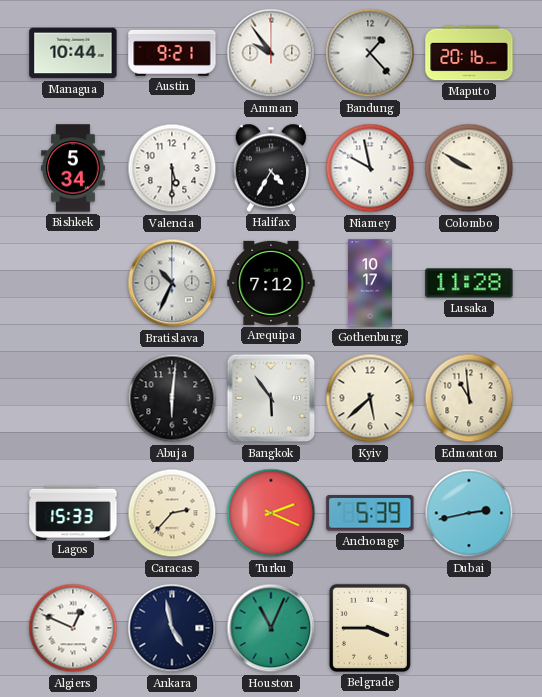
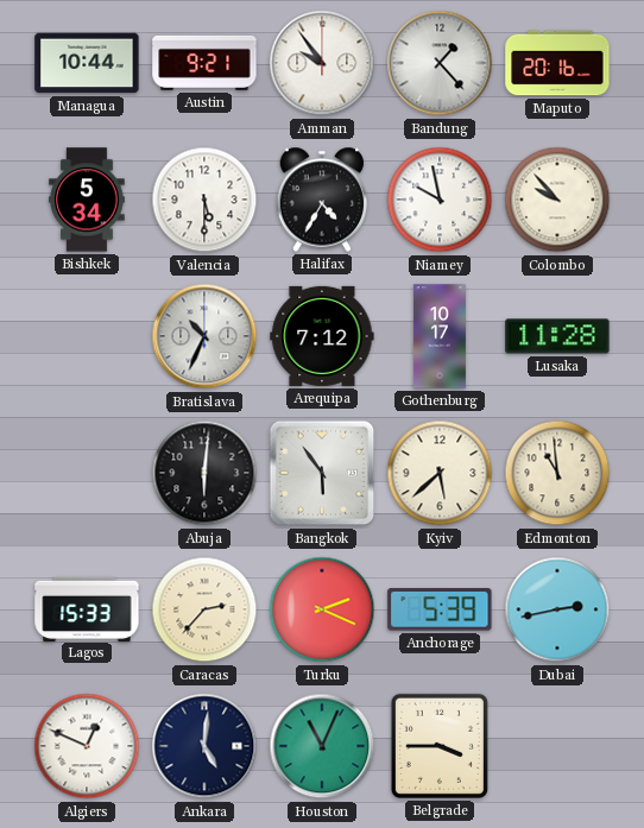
Colombo: 9:50 -> 9:53
Ankara: 4:58 -> 5:01
